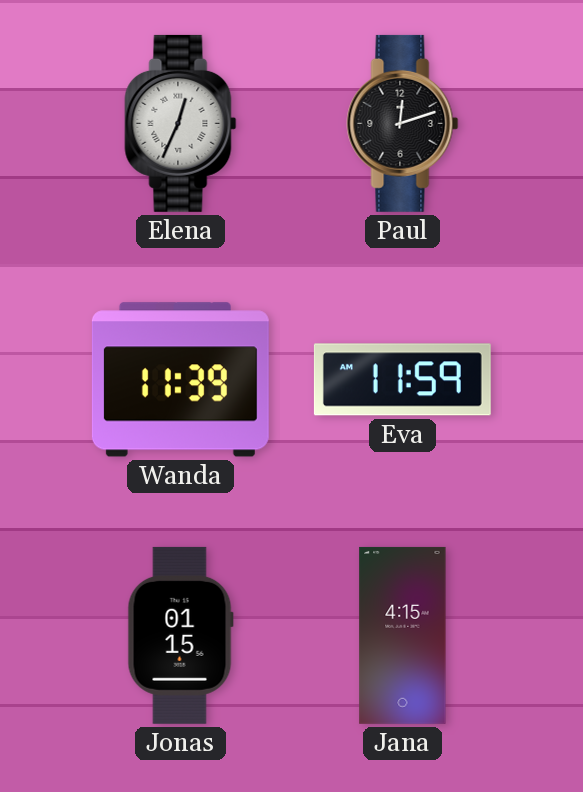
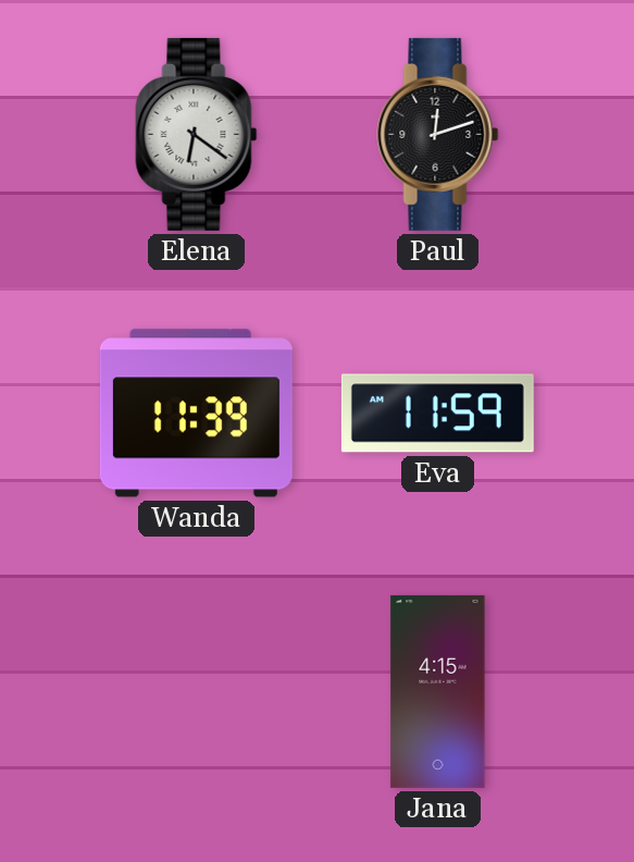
Elena: 12:34 -> 6:21
Jonas: 01:15 -> none
